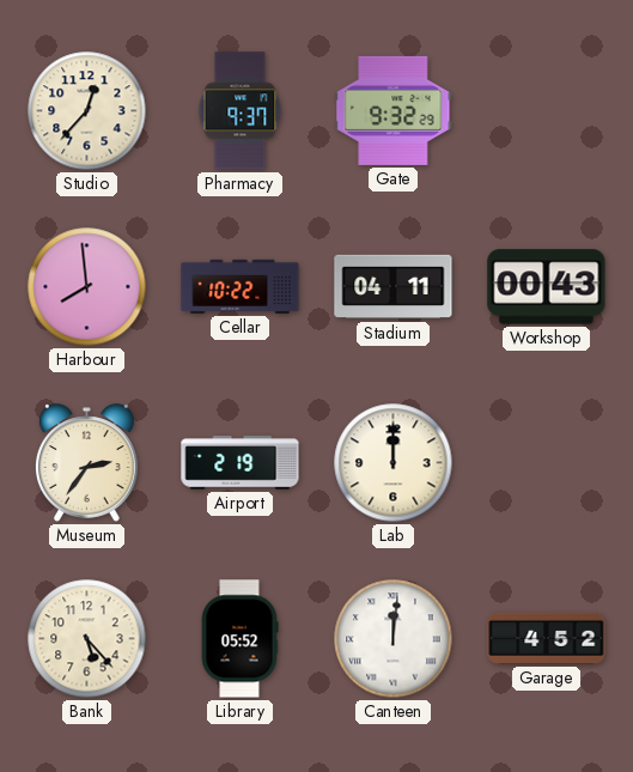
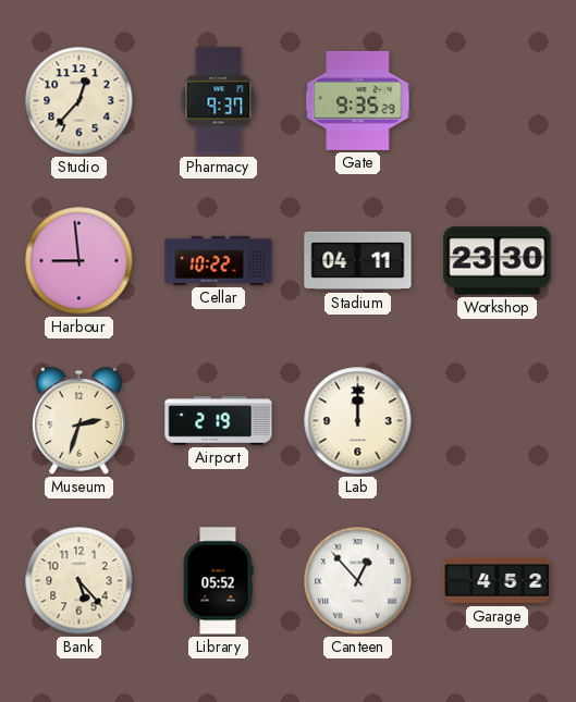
Gate: 9:32 -> 9:35
Harbour: 7:59 -> 8:59
Workshop: 00:43 -> 23:30
Museum: 2:36 -> 2:33
Canteen: 12:01 -> 12:53
